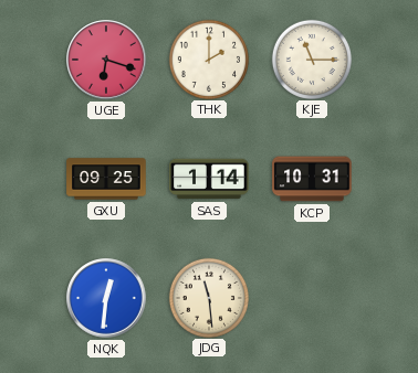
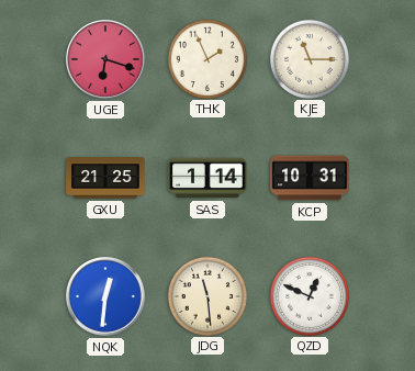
THK: 2:00 -> 1:56
GXU: 09:25 -> 21:25
QZD: none -> 12:49
